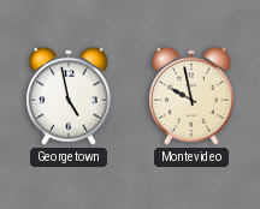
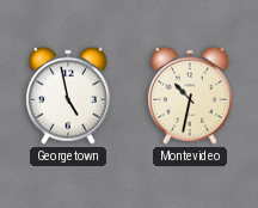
Montevideo: 9:58 -> 10:32
